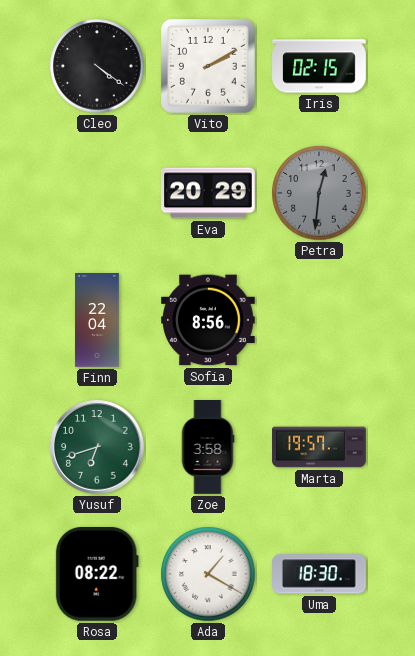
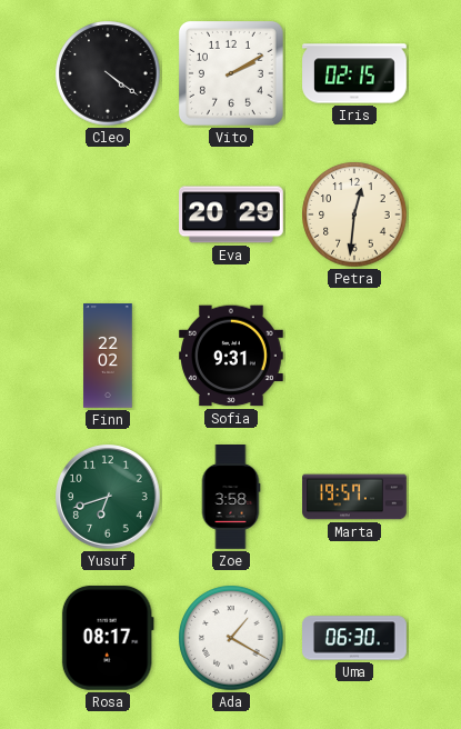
Petra dial: grey -> cream
Finn: 22:04 -> 22:02
Sofia: 8:56 -> 9:31
Rosa: 08:22 -> 08:17
Uma: 18:30 -> 06:30
